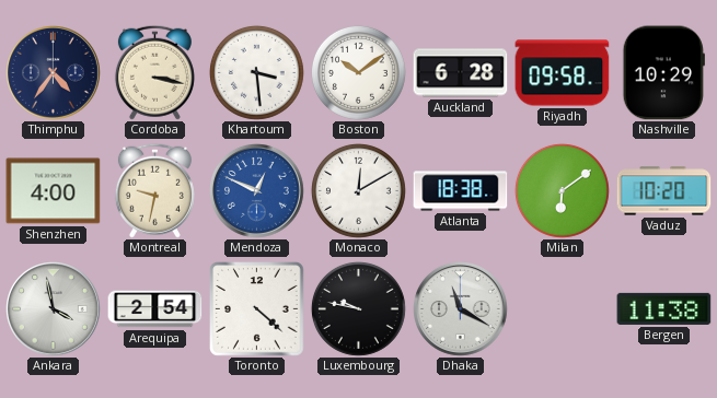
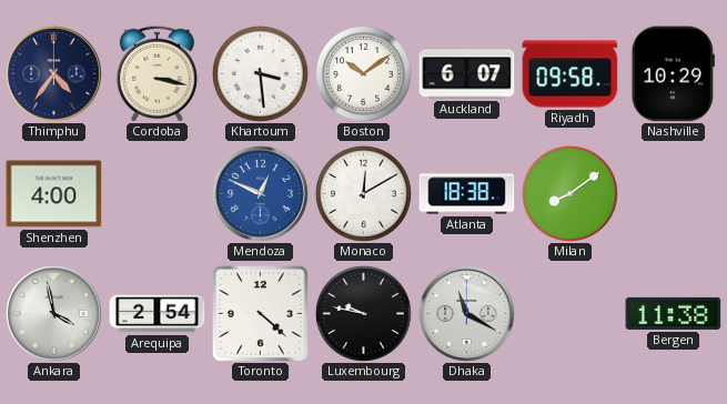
Auckland: 6:28 -> 6:07
Montreal: 9:32 -> none
Milan: 6:09 -> 8:09
Vaduz: 10:20 -> none
